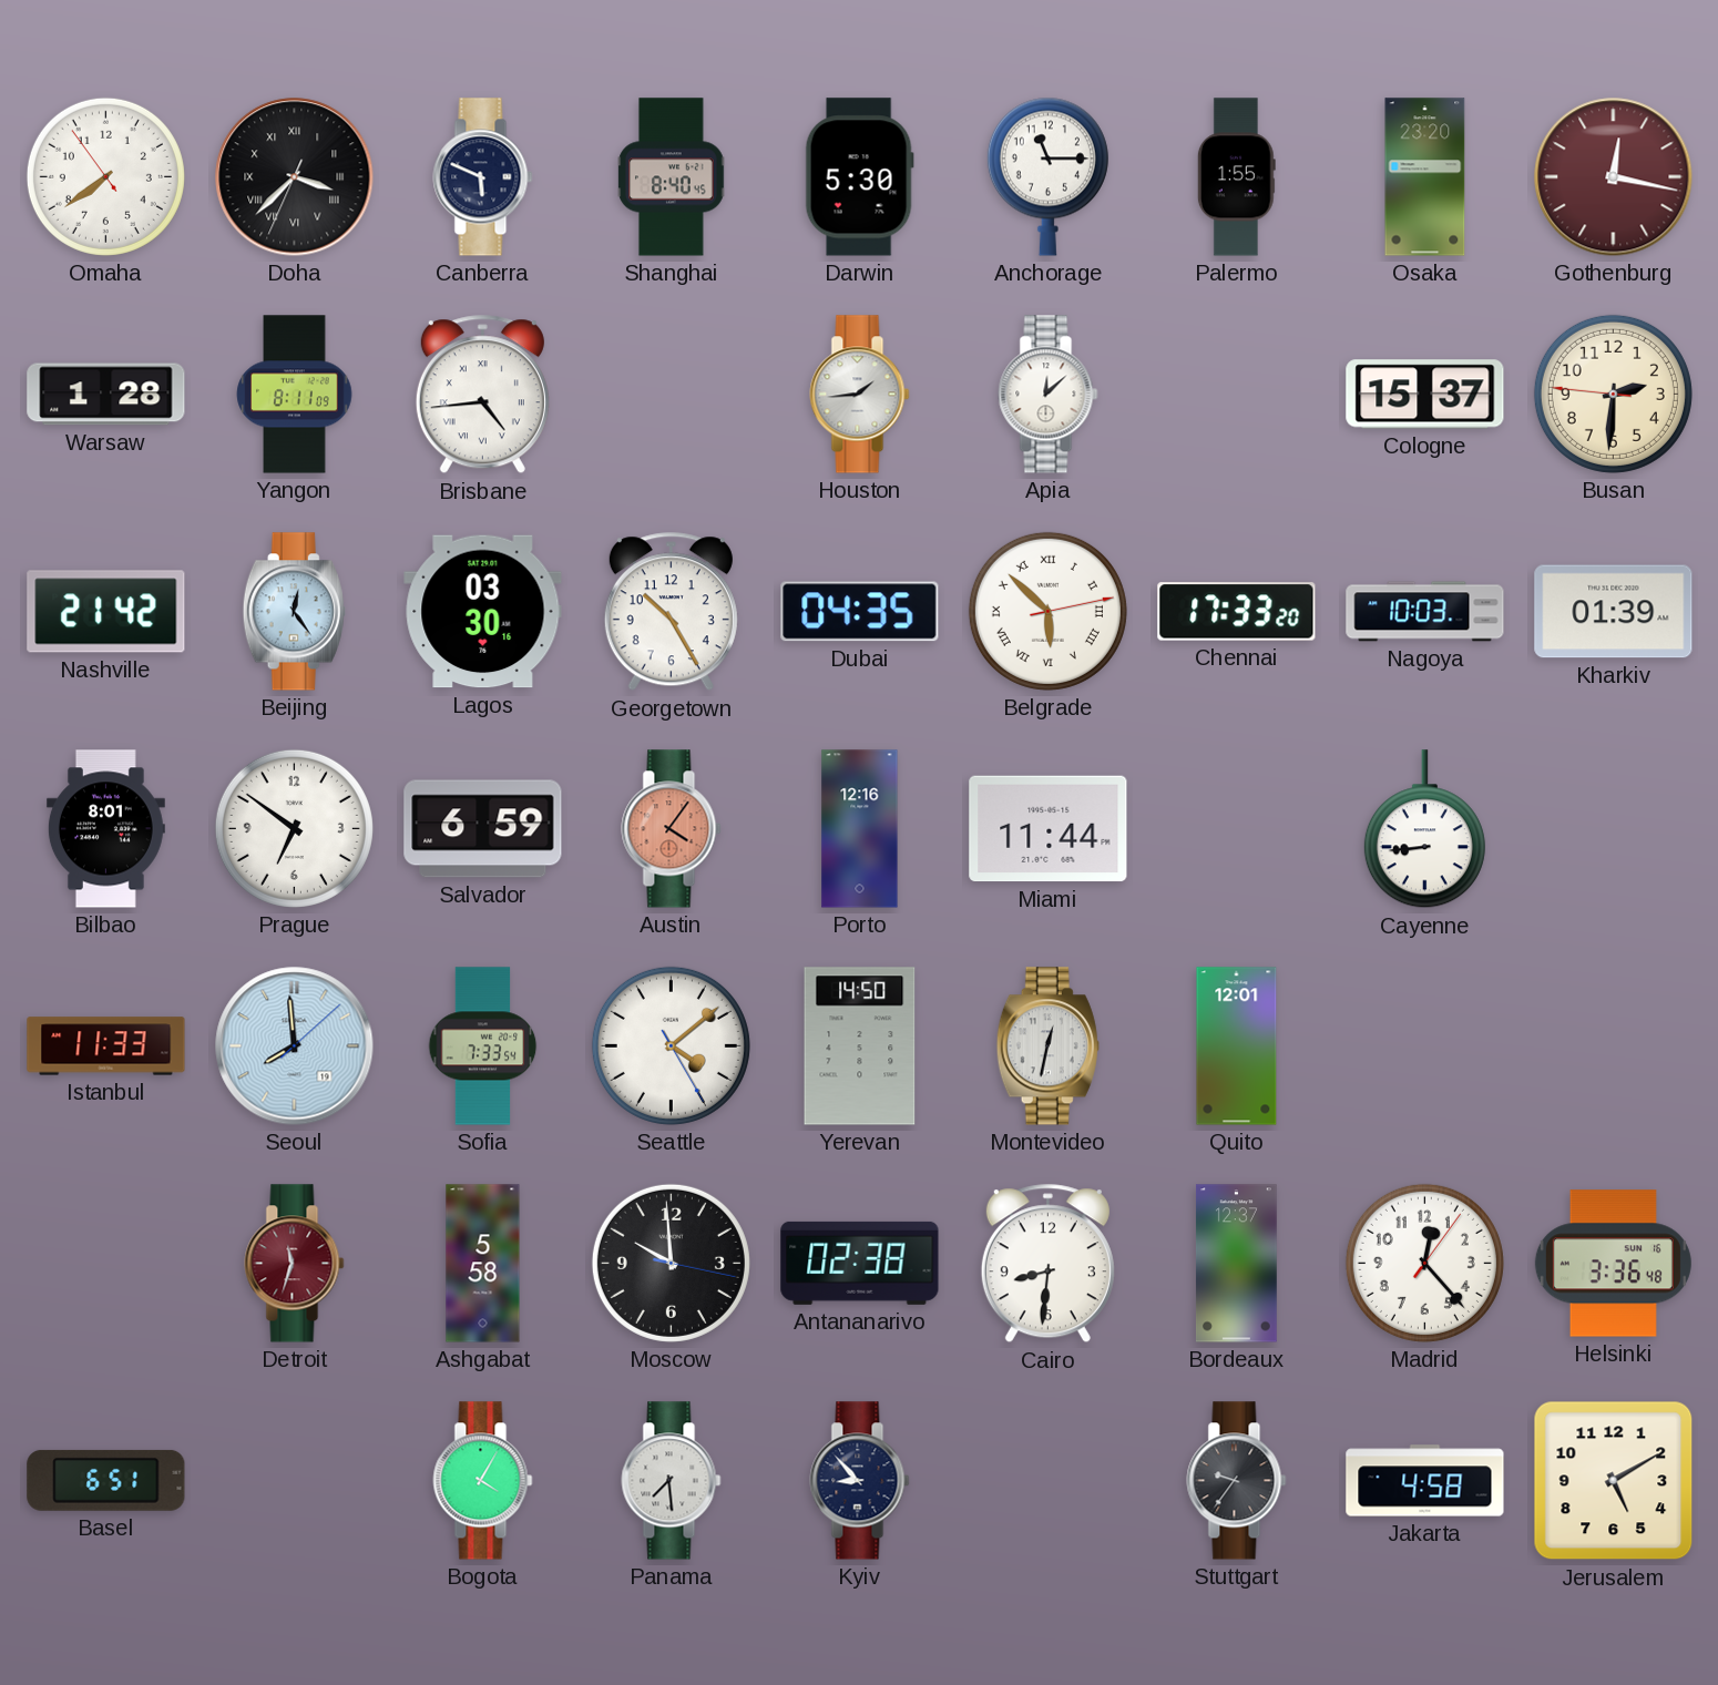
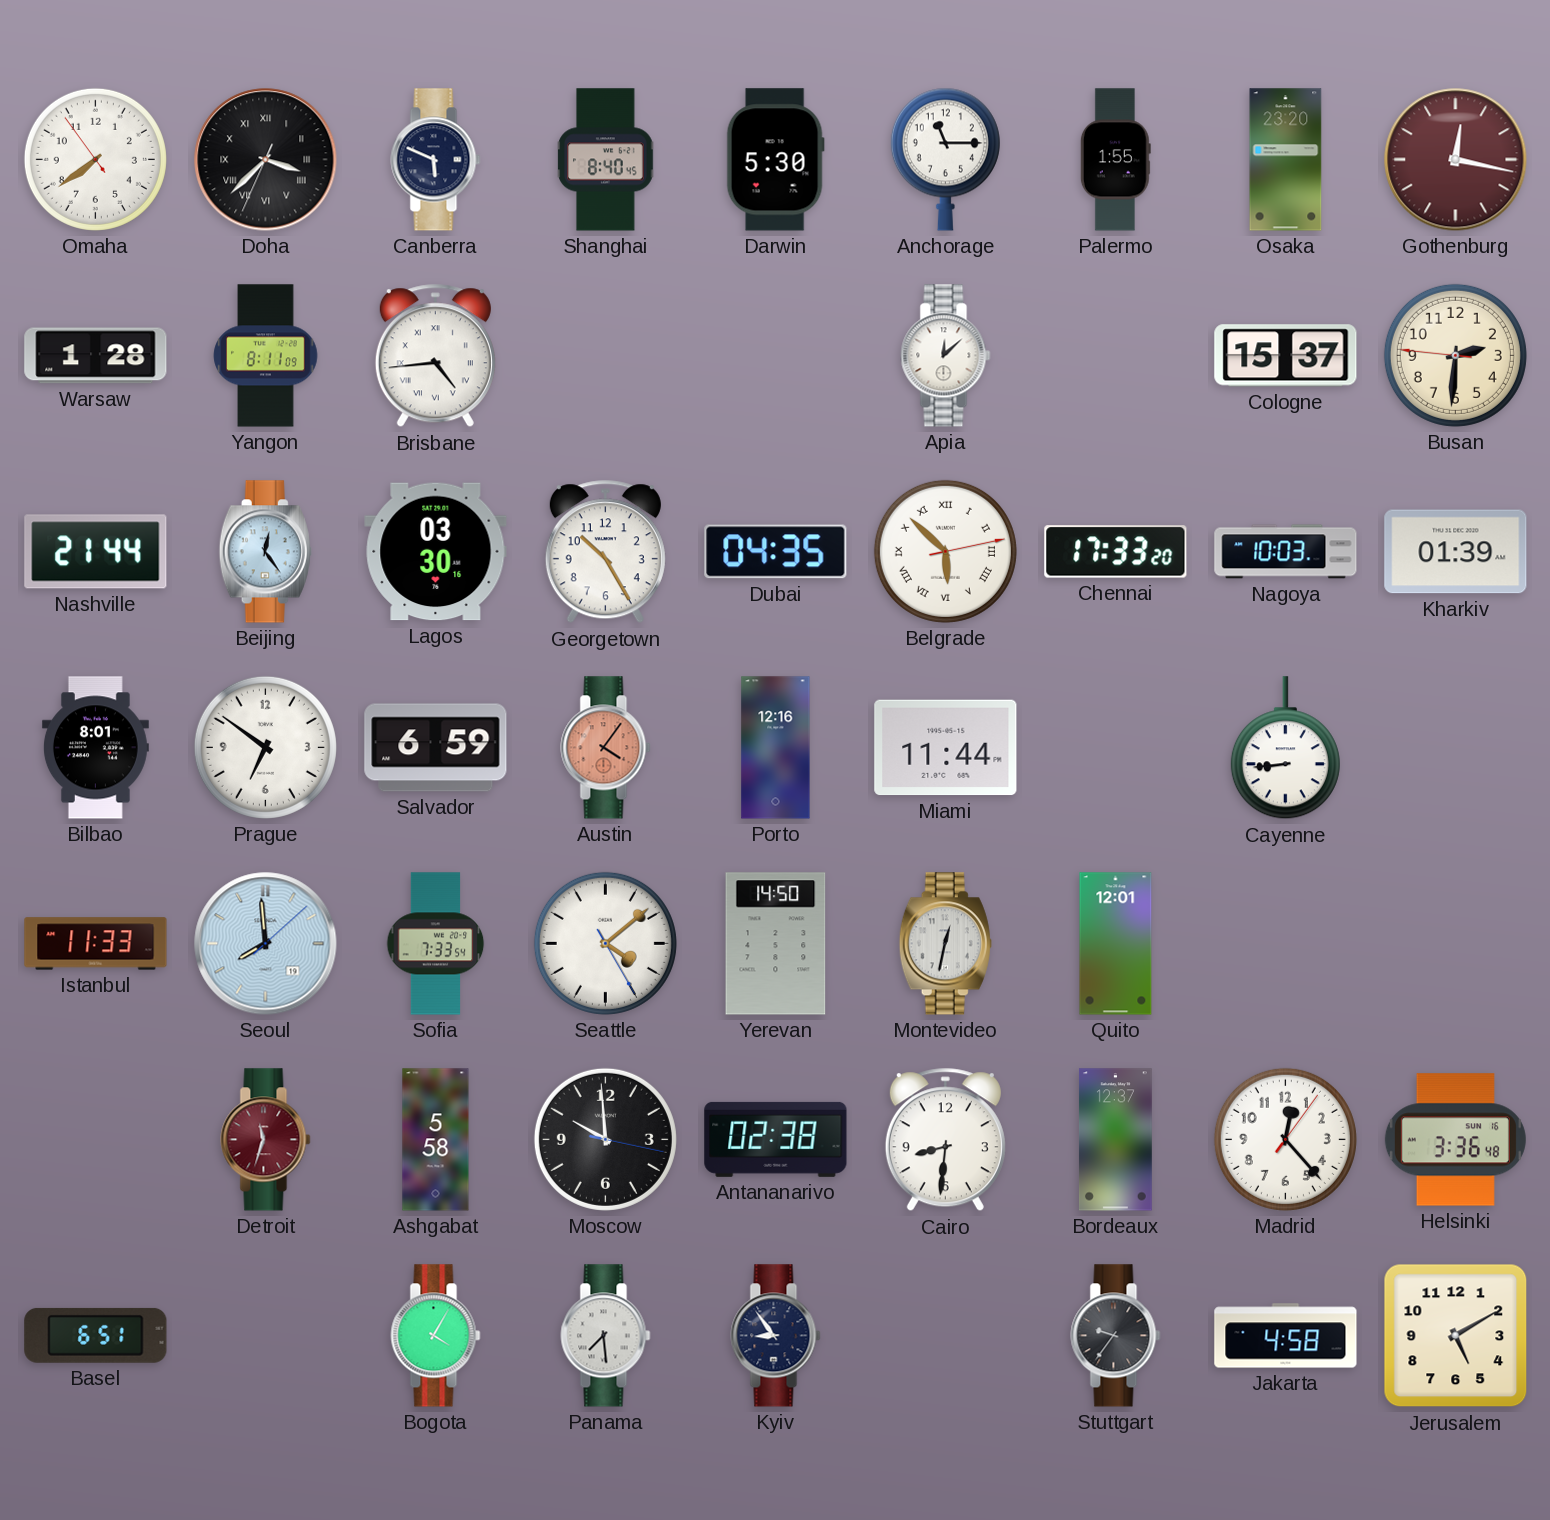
Houston: 1:44 -> none
Nashville: 21:42 -> 21:44
Kyiv: 8:53 -> 8:54
